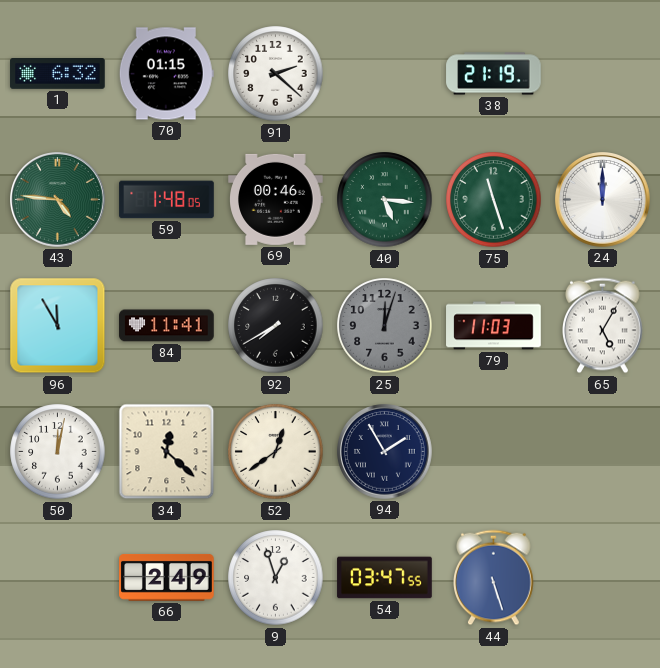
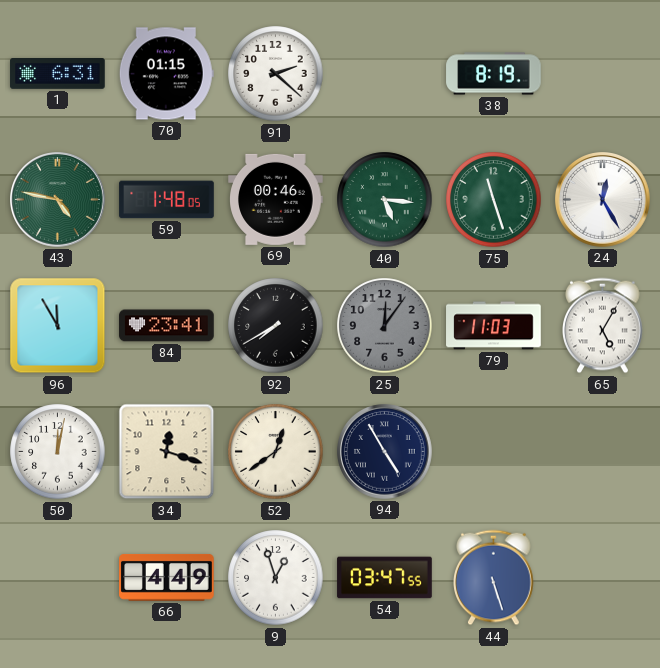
1: 6:32 -> 6:31
38: 21:19 -> 8:19
43: 4:46 -> 4:47
24: 12:00 -> 12:25
84: 11:41 -> 23:41
25: 12:03 -> 12:06
34: 12:22 -> 12:18
94: 1:55 -> 4:55
66: 2:49 -> 4:49
